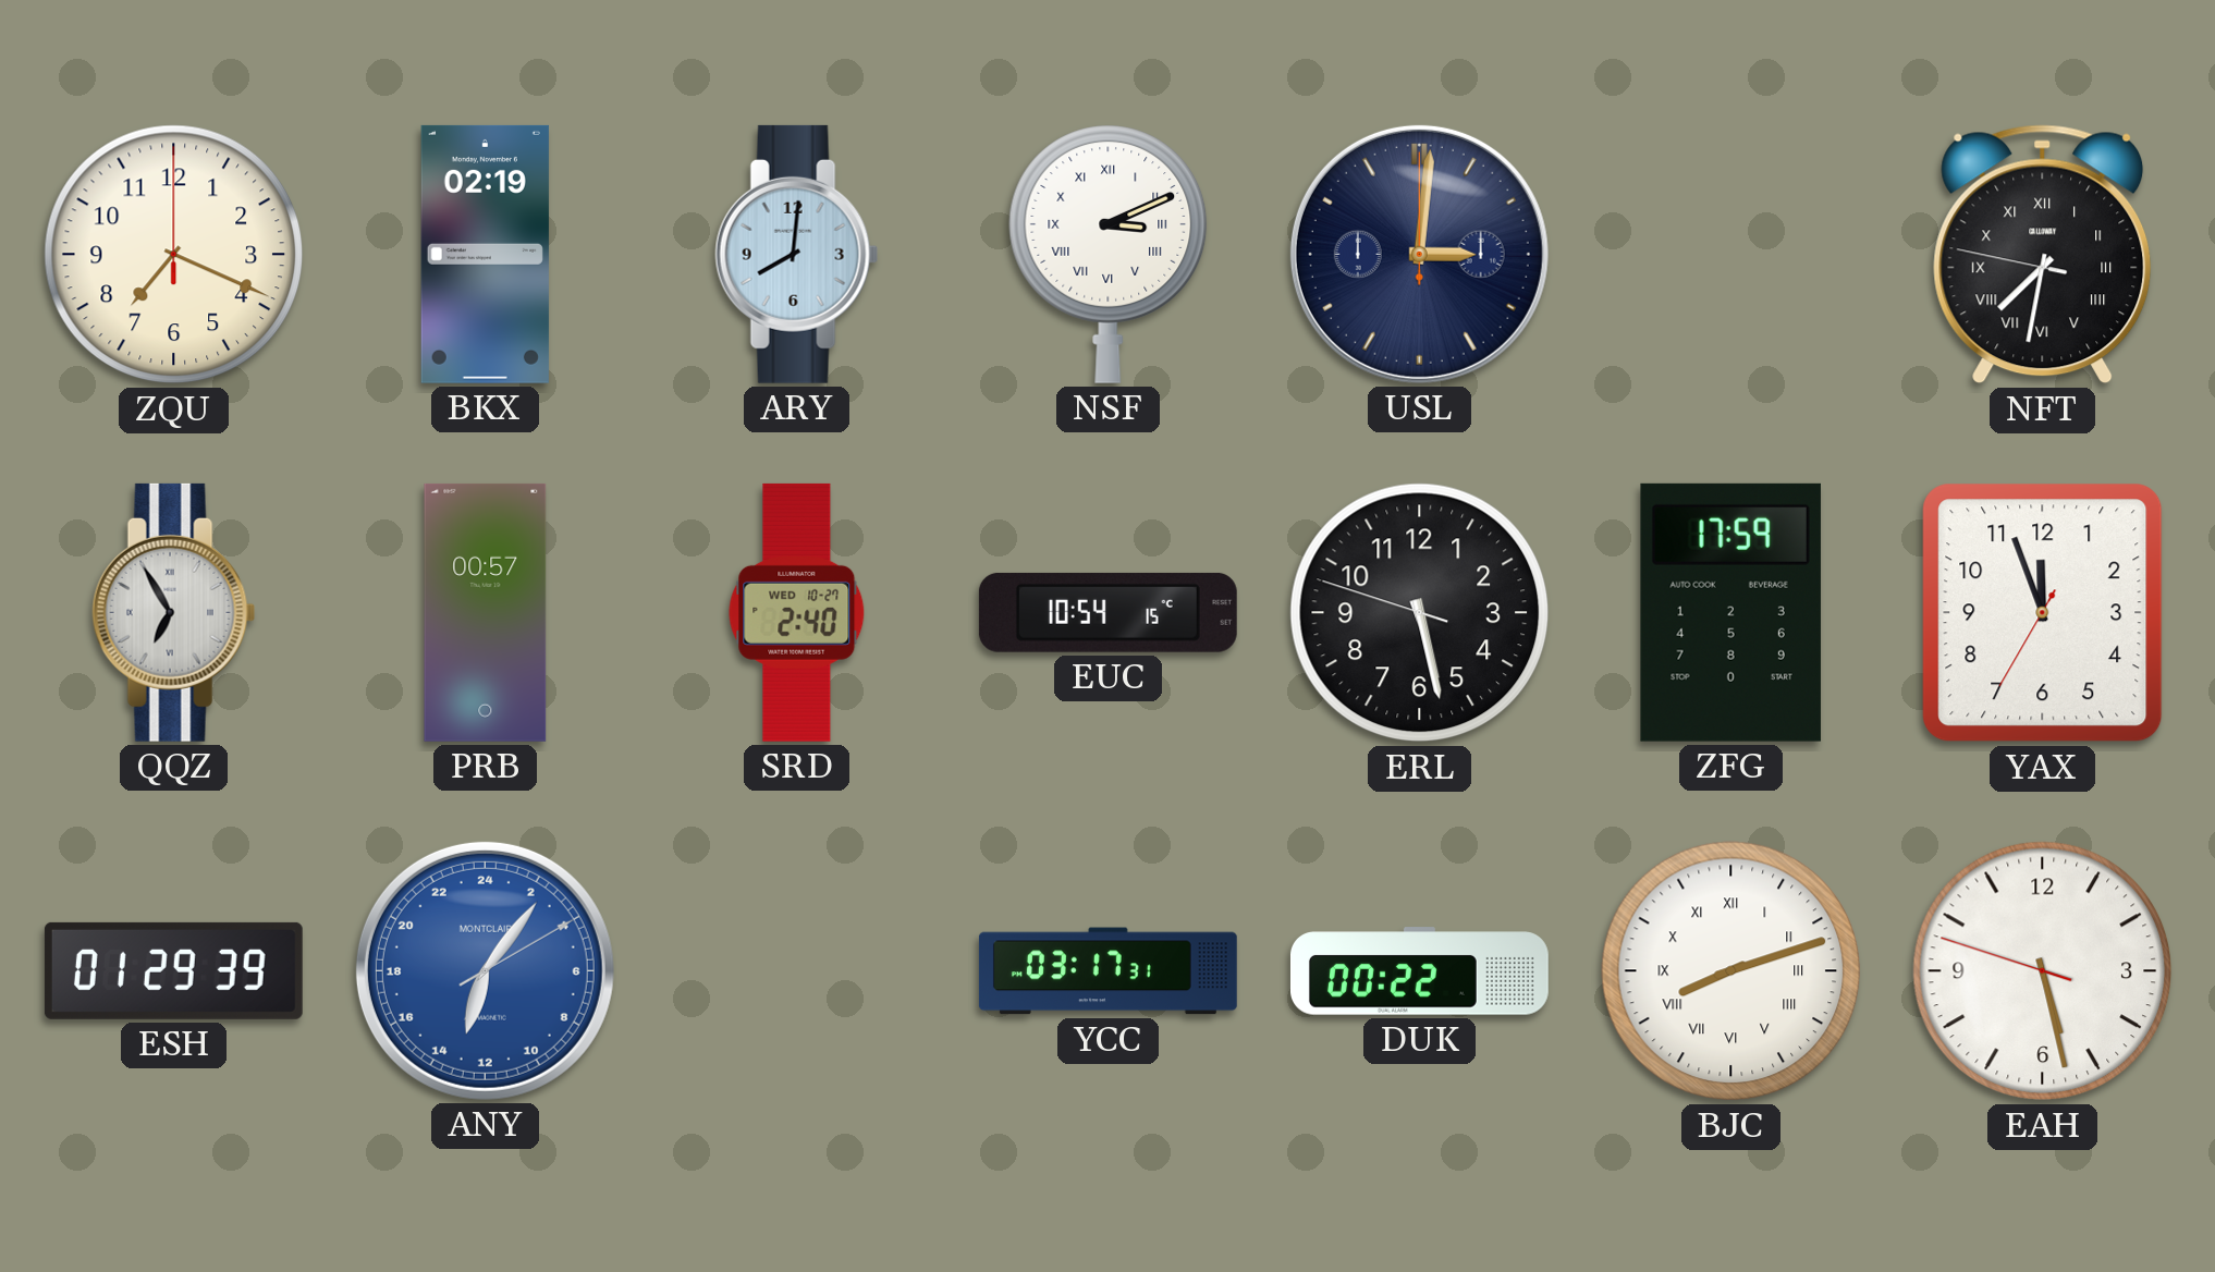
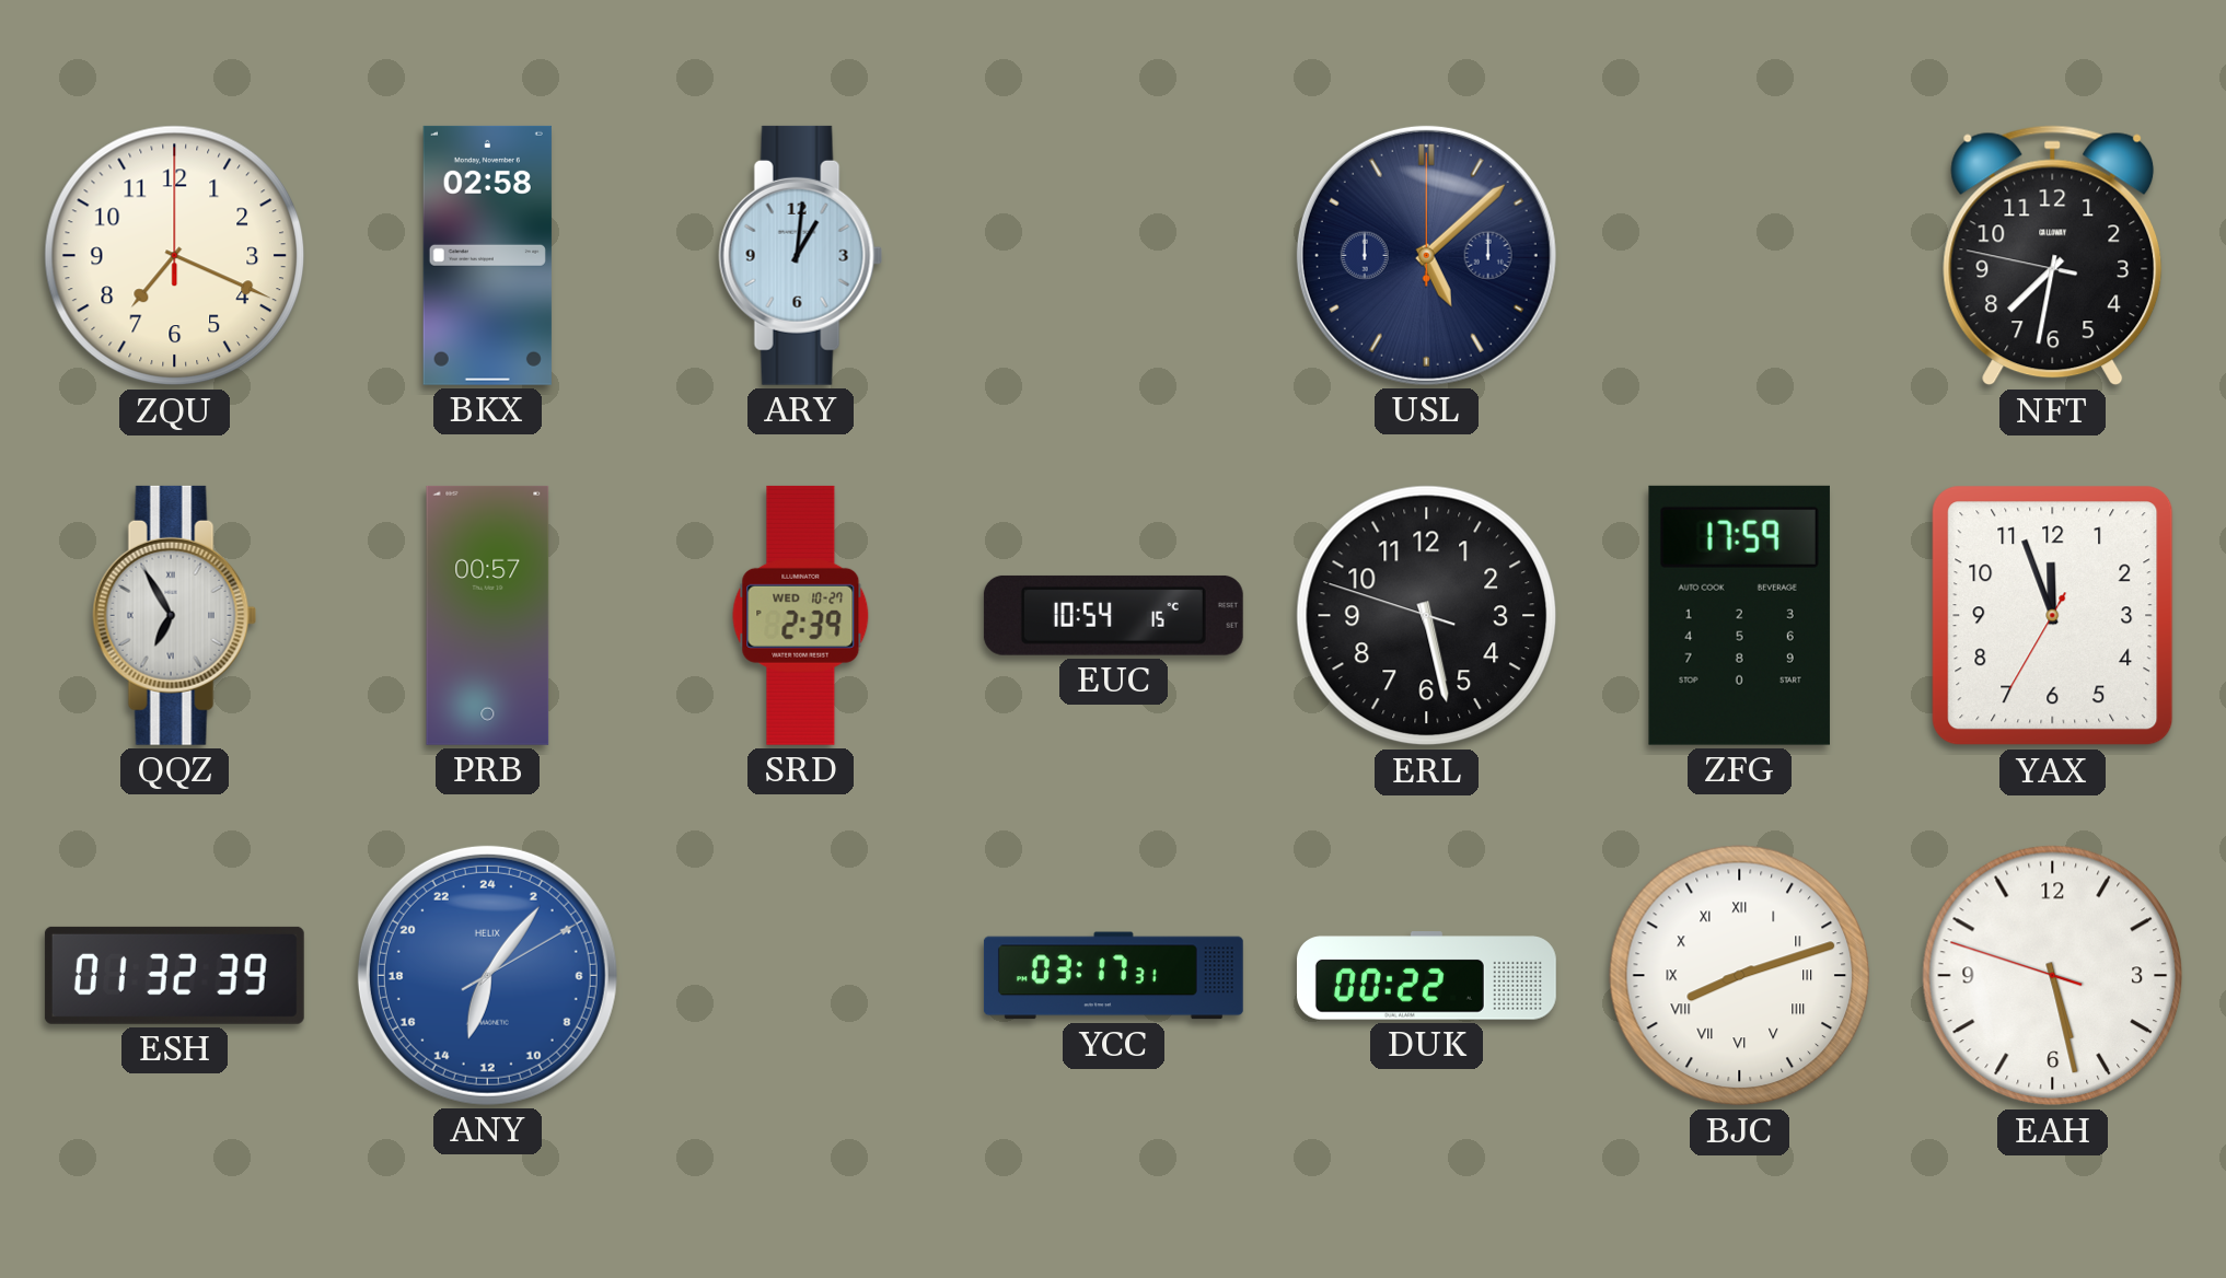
BKX: 02:19 -> 02:58
ARY: 8:01 -> 1:01
NSF: 3:11 -> none
USL: 3:01 -> 5:08
NFT numerals: Roman -> Arabic
SRD: 2:40 -> 2:39
ESH: 01:29 -> 01:32
ANY brand: MONTCLAIR -> HELIX
